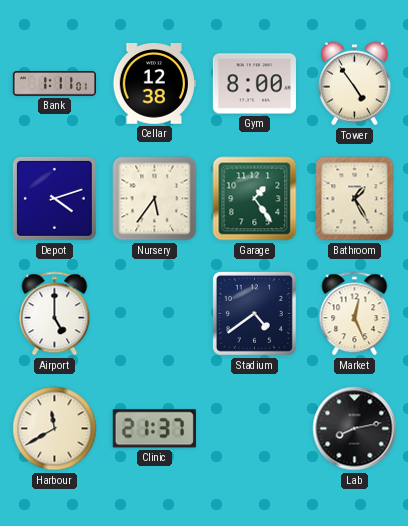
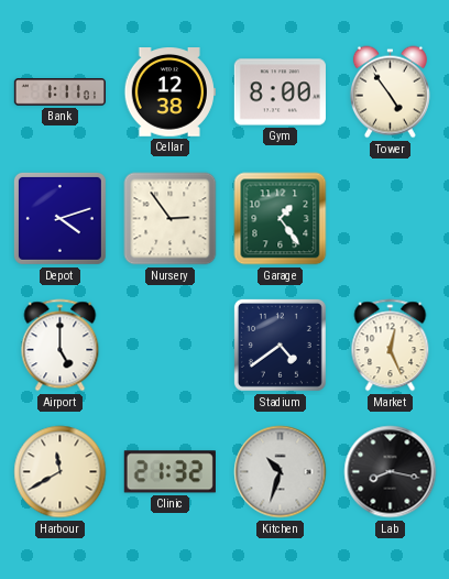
Nursery: 5:36 -> 2:54
Bathroom: 1:25 -> none
Clinic: 21:37 -> 21:32
Kitchen: none -> 10:33
Lab: 8:13 -> 8:17
